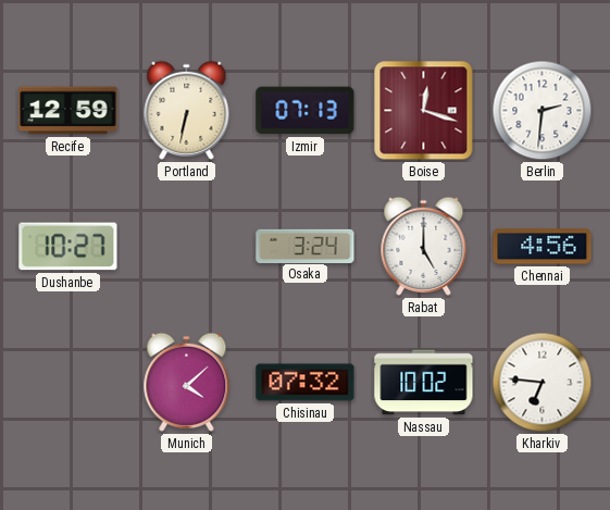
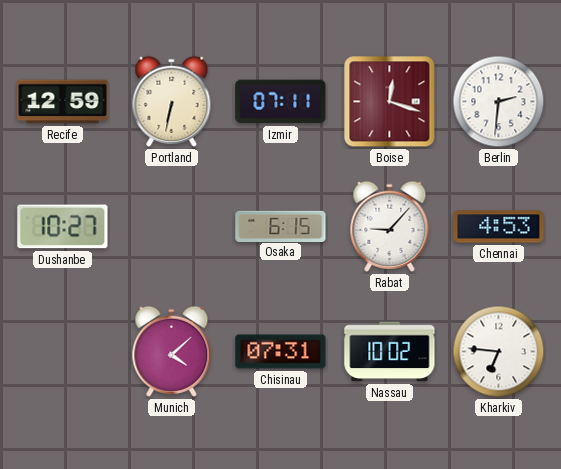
Izmir: 07:13 -> 07:11
Osaka: 3:24 -> 6:15
Rabat: 5:00 -> 9:07
Chennai: 4:56 -> 4:53
Chisinau: 07:32 -> 07:31
